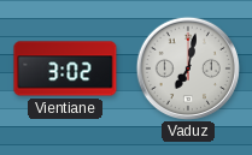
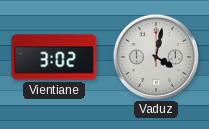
Vaduz: 7:02 -> 4:02
